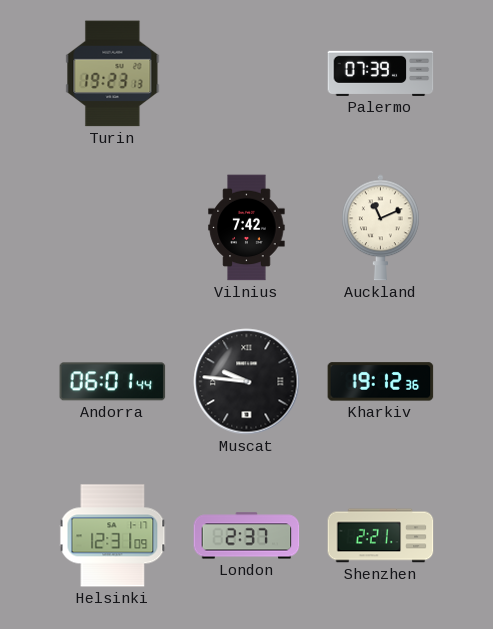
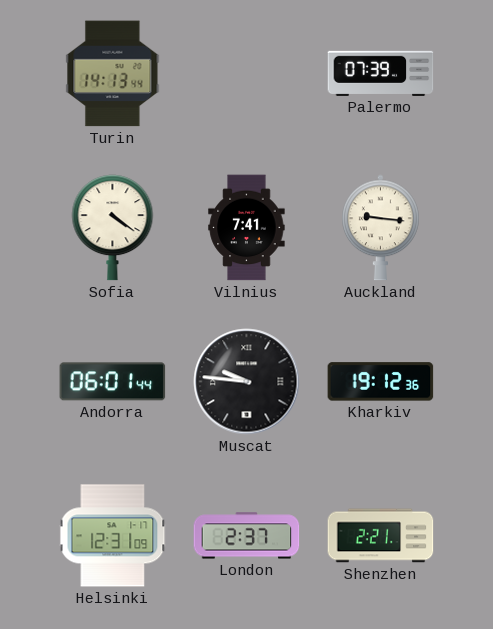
Turin: 19:23 -> 14:13
Sofia: none -> 4:21
Vilnius: 7:42 -> 7:41
Auckland: 11:11 -> 9:16
